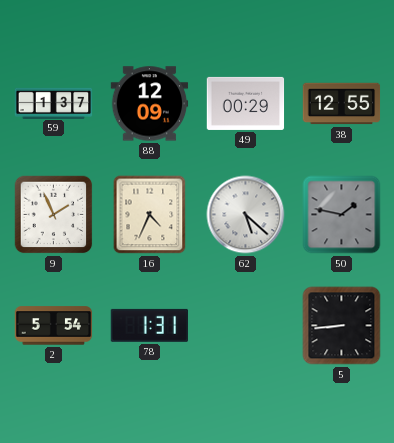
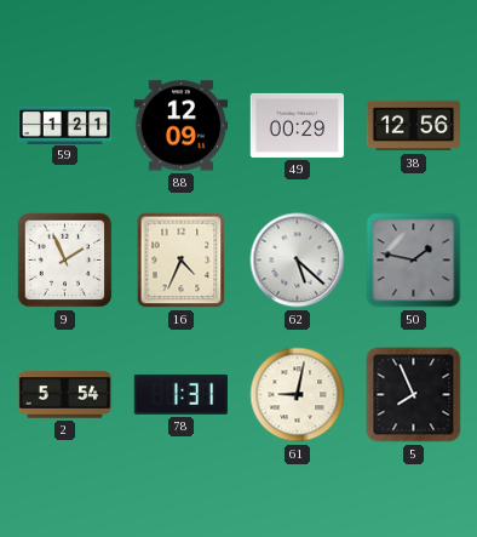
59: 1:37 -> 1:21
38: 12:55 -> 12:56
61: none -> 9:02
5: 8:44 -> 7:56
